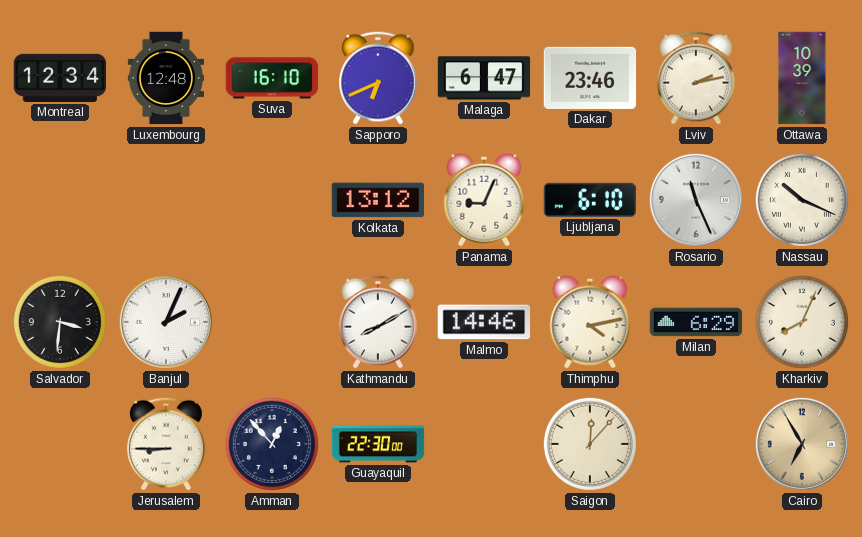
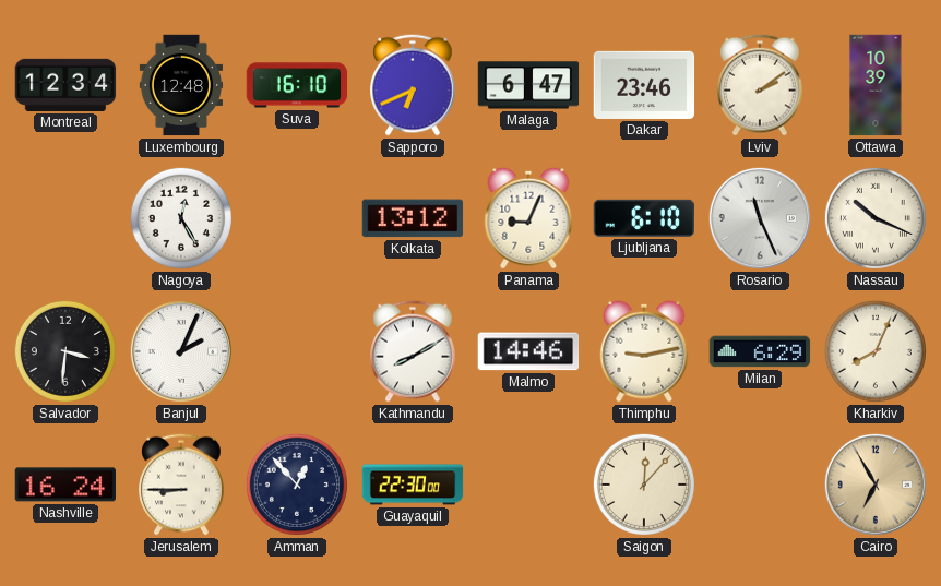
Lviv: 2:13 -> 2:09
Nagoya: none -> 12:25
Thimphu: 4:13 -> 9:13
Nashville: none -> 16:24
